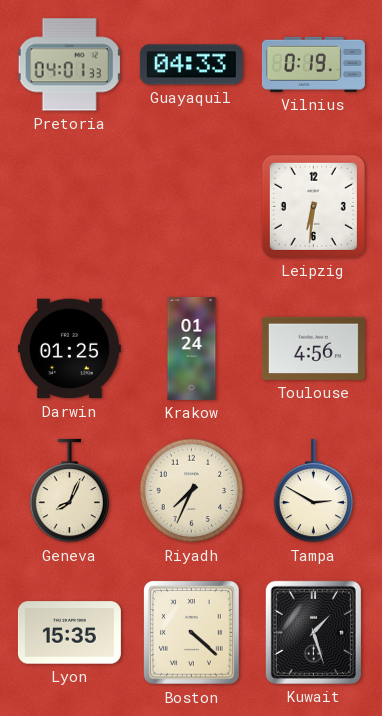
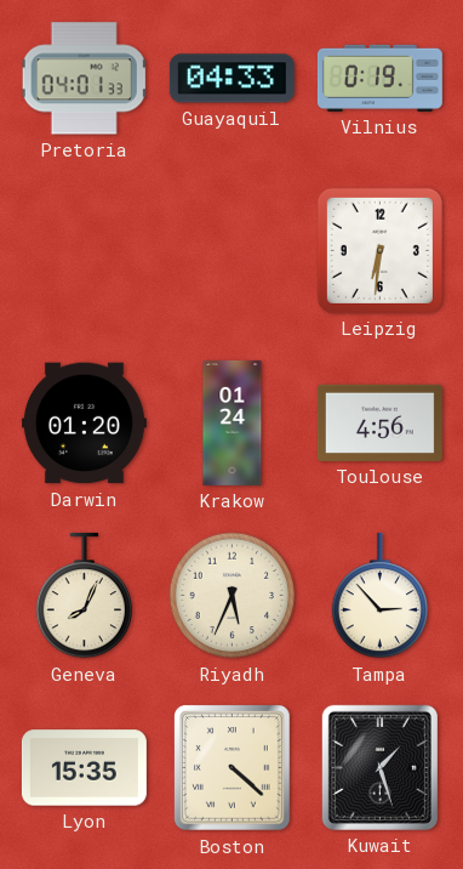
Darwin: 01:25 -> 01:20
Riyadh: 7:34 -> 5:34
Tampa: 2:50 -> 2:53
